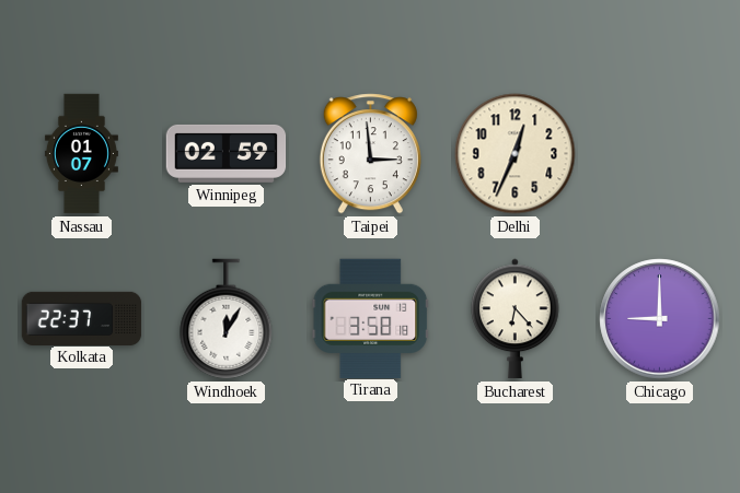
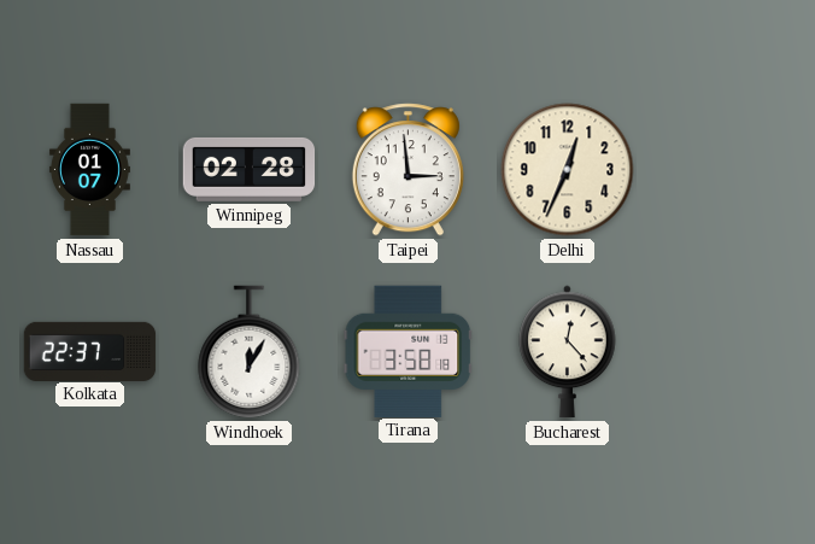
Winnipeg: 02:59 -> 02:28
Bucharest: 6:23 -> 12:23
Chicago: 9:00 -> none
